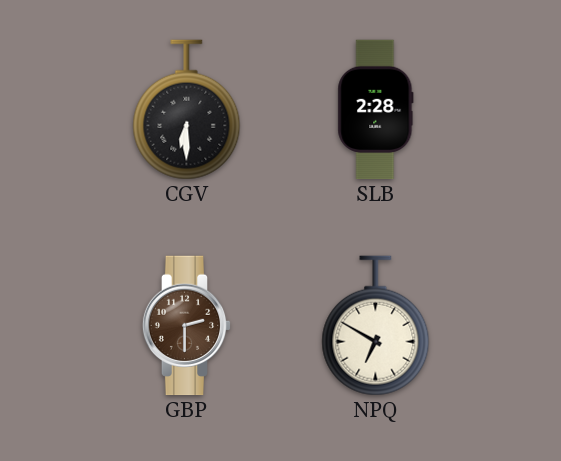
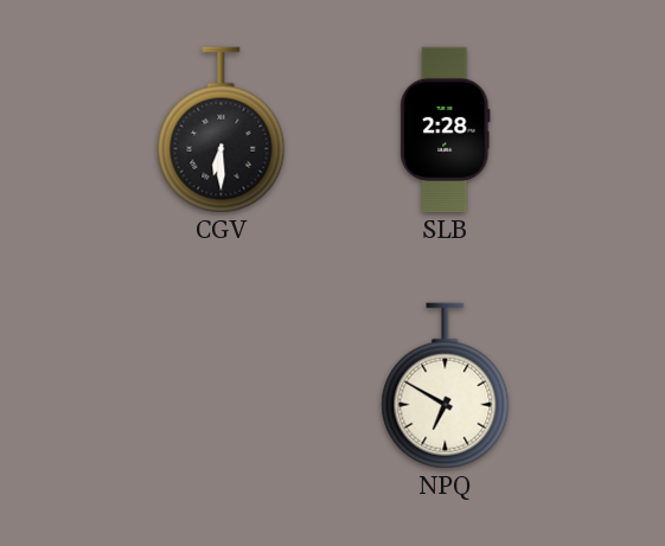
GBP: 2:30 -> none
